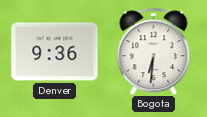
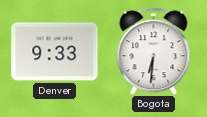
Denver: 9:36 -> 9:33
